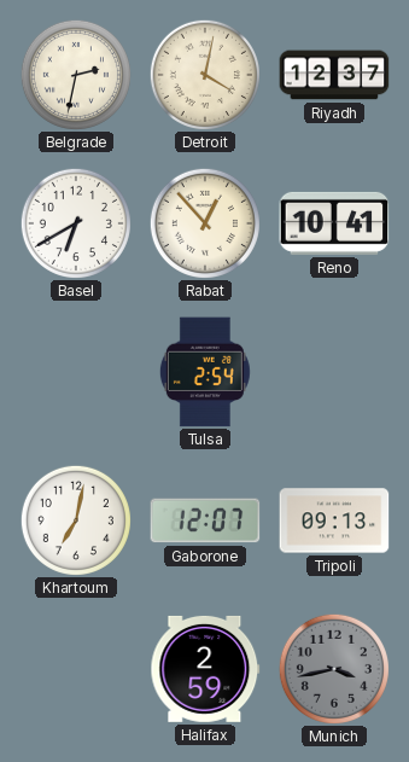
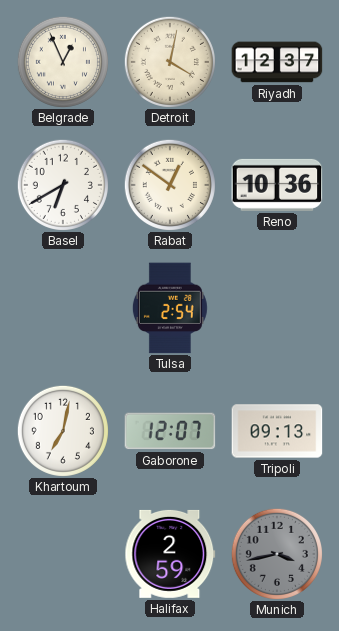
Belgrade: 2:32 -> 12:56
Rabat: 12:53 -> 12:51
Reno: 10:41 -> 10:36
